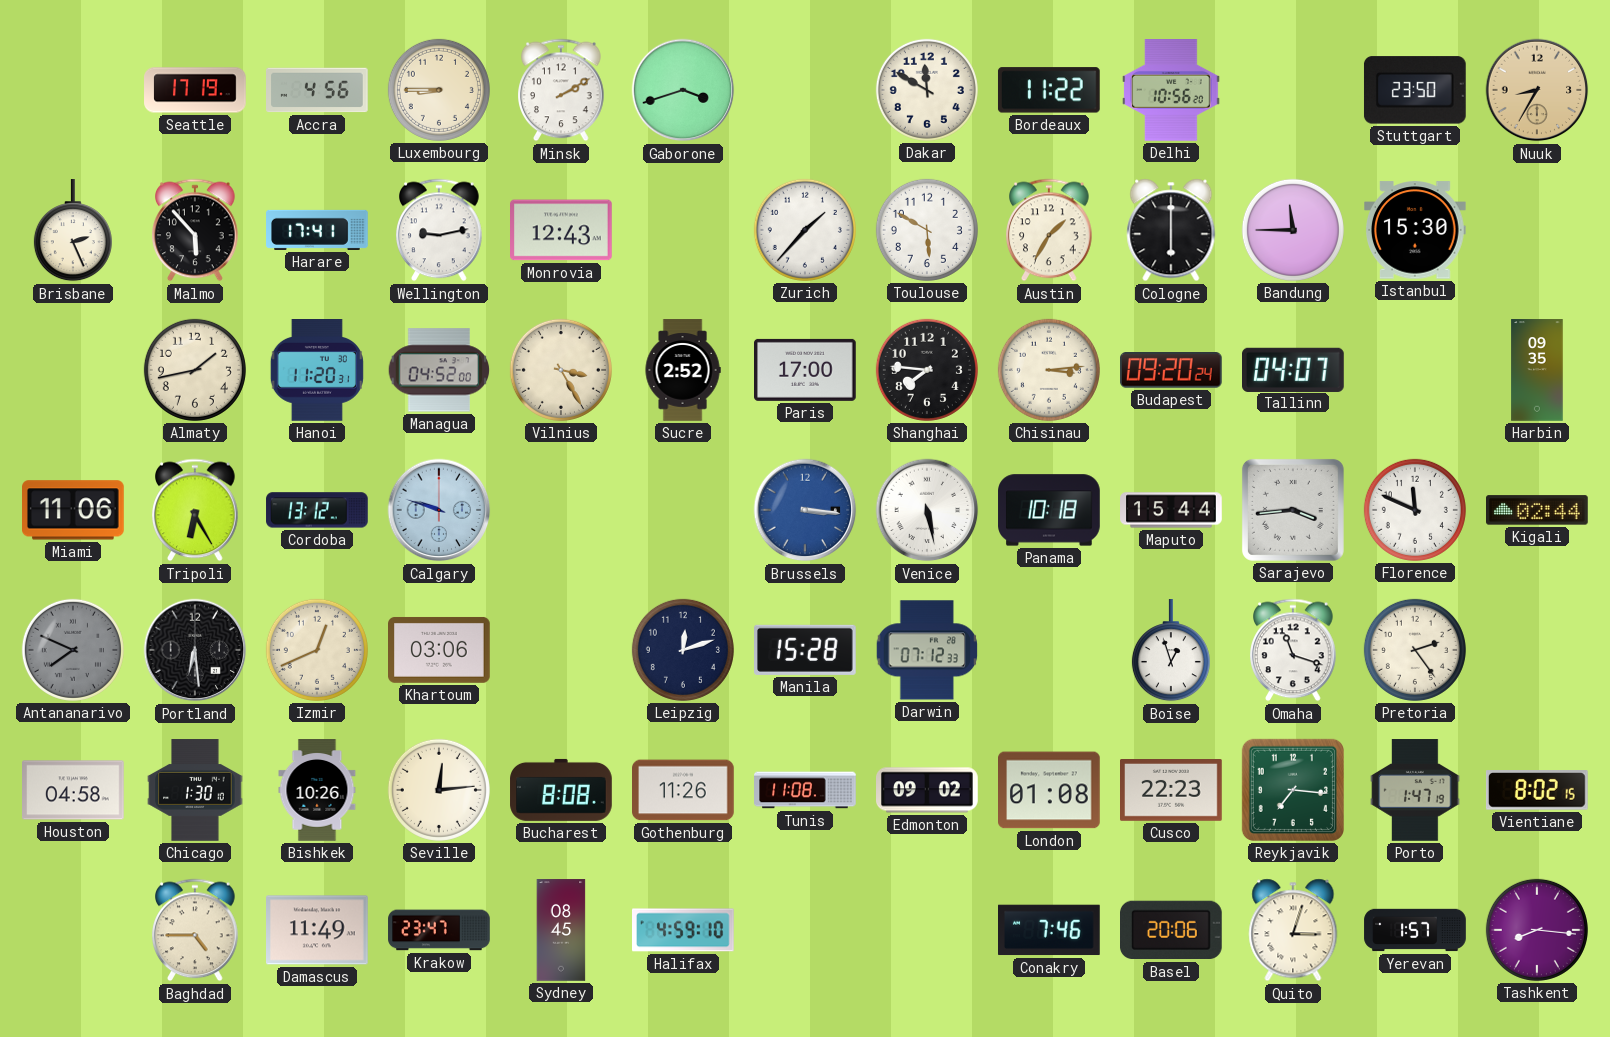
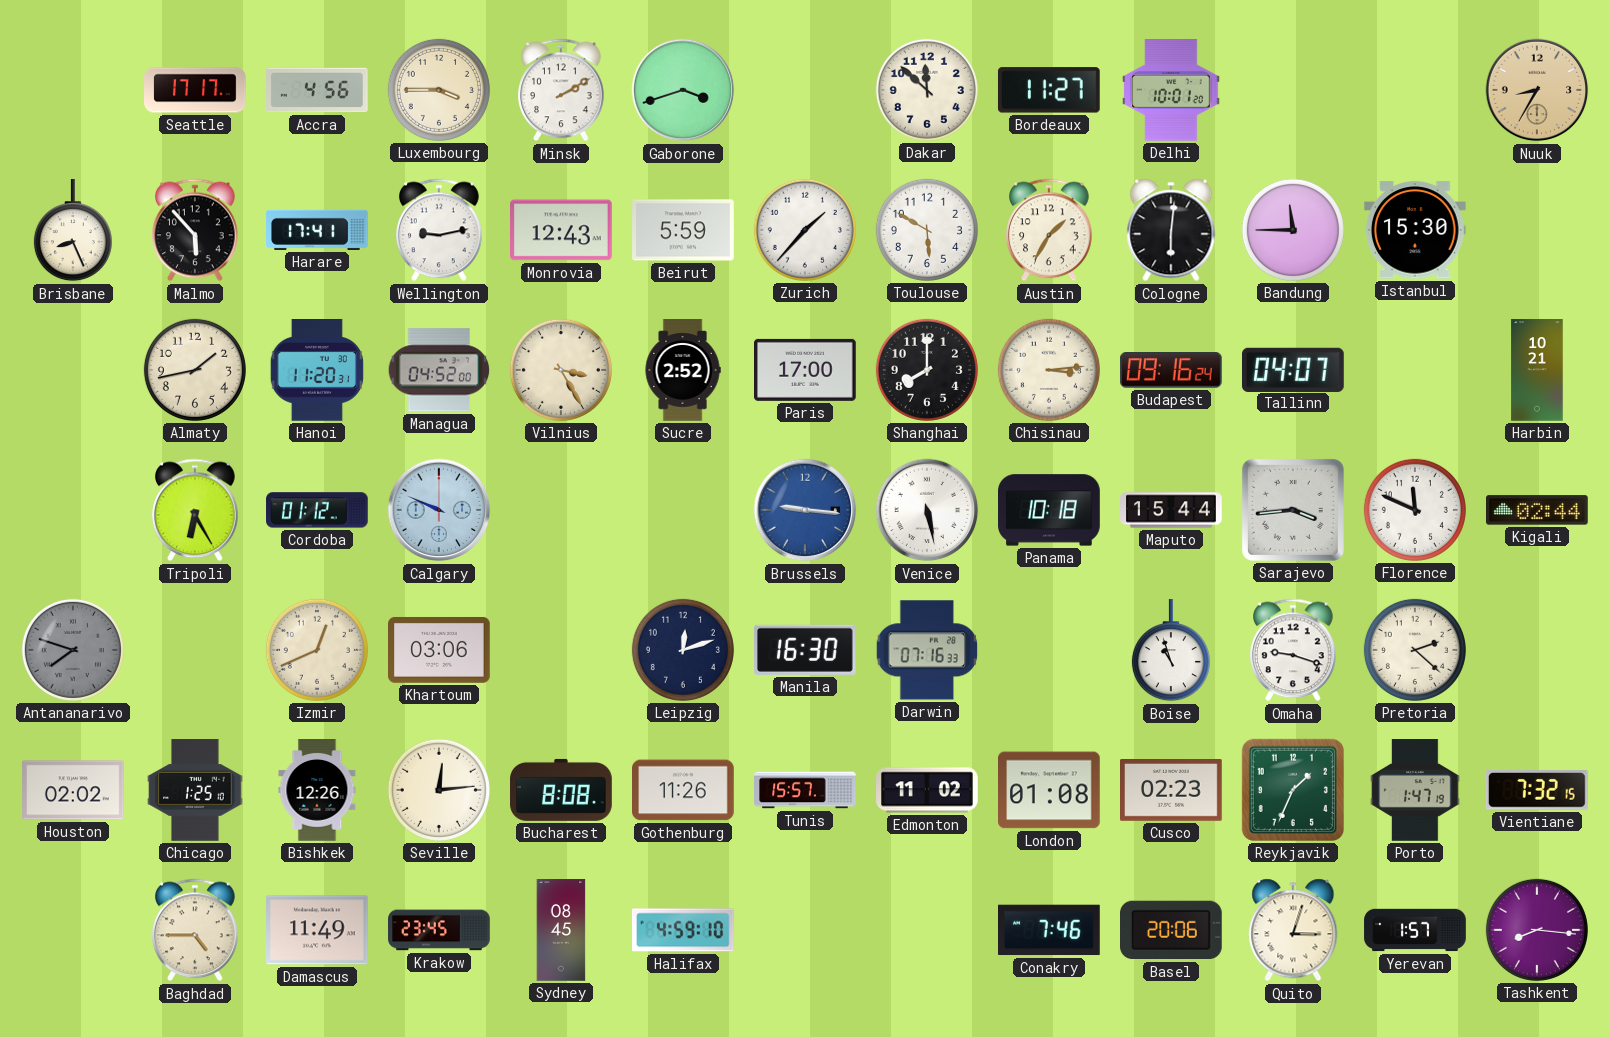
Seattle: 17:19 -> 17:17
Luxembourg: 8:45 -> 3:45
Dakar: 11:50 -> 11:52
Bordeaux: 11:22 -> 11:27
Delhi: 10:56 -> 10:01
Stuttgart: 23:50 -> none
Brisbane: 2:26 -> 8:26
Beirut: none -> 5:59
Cologne: 6:00 -> 6:01
Shanghai: 7:46 -> 8:00
Budapest: 09:20 -> 09:16
Harbin: 09:35 -> 10:21
Miami: 11:06 -> none
Cordoba: 13:12 -> 01:12
Calgary: 9:48 -> 9:49
Brussels: 3:16 -> 9:16
Antananarivo: 7:49 -> 7:48
Portland: 6:29 -> none
Manila: 15:28 -> 16:30
Darwin: 07:12 -> 07:16
Boise: 12:57 -> 10:57
Omaha: 11:18 -> 9:18
Pretoria: 2:24 -> 2:22
Houston: 04:58 -> 02:02
Chicago: 1:30 -> 1:25
Bishkek: 10:26 -> 12:26
Tunis: 11:08 -> 15:57
Edmonton: 09:02 -> 11:02
Cusco: 22:23 -> 02:23
Reykjavik: 7:16 -> 1:34
Vientiane: 8:02 -> 7:32
Krakow: 23:47 -> 23:45
